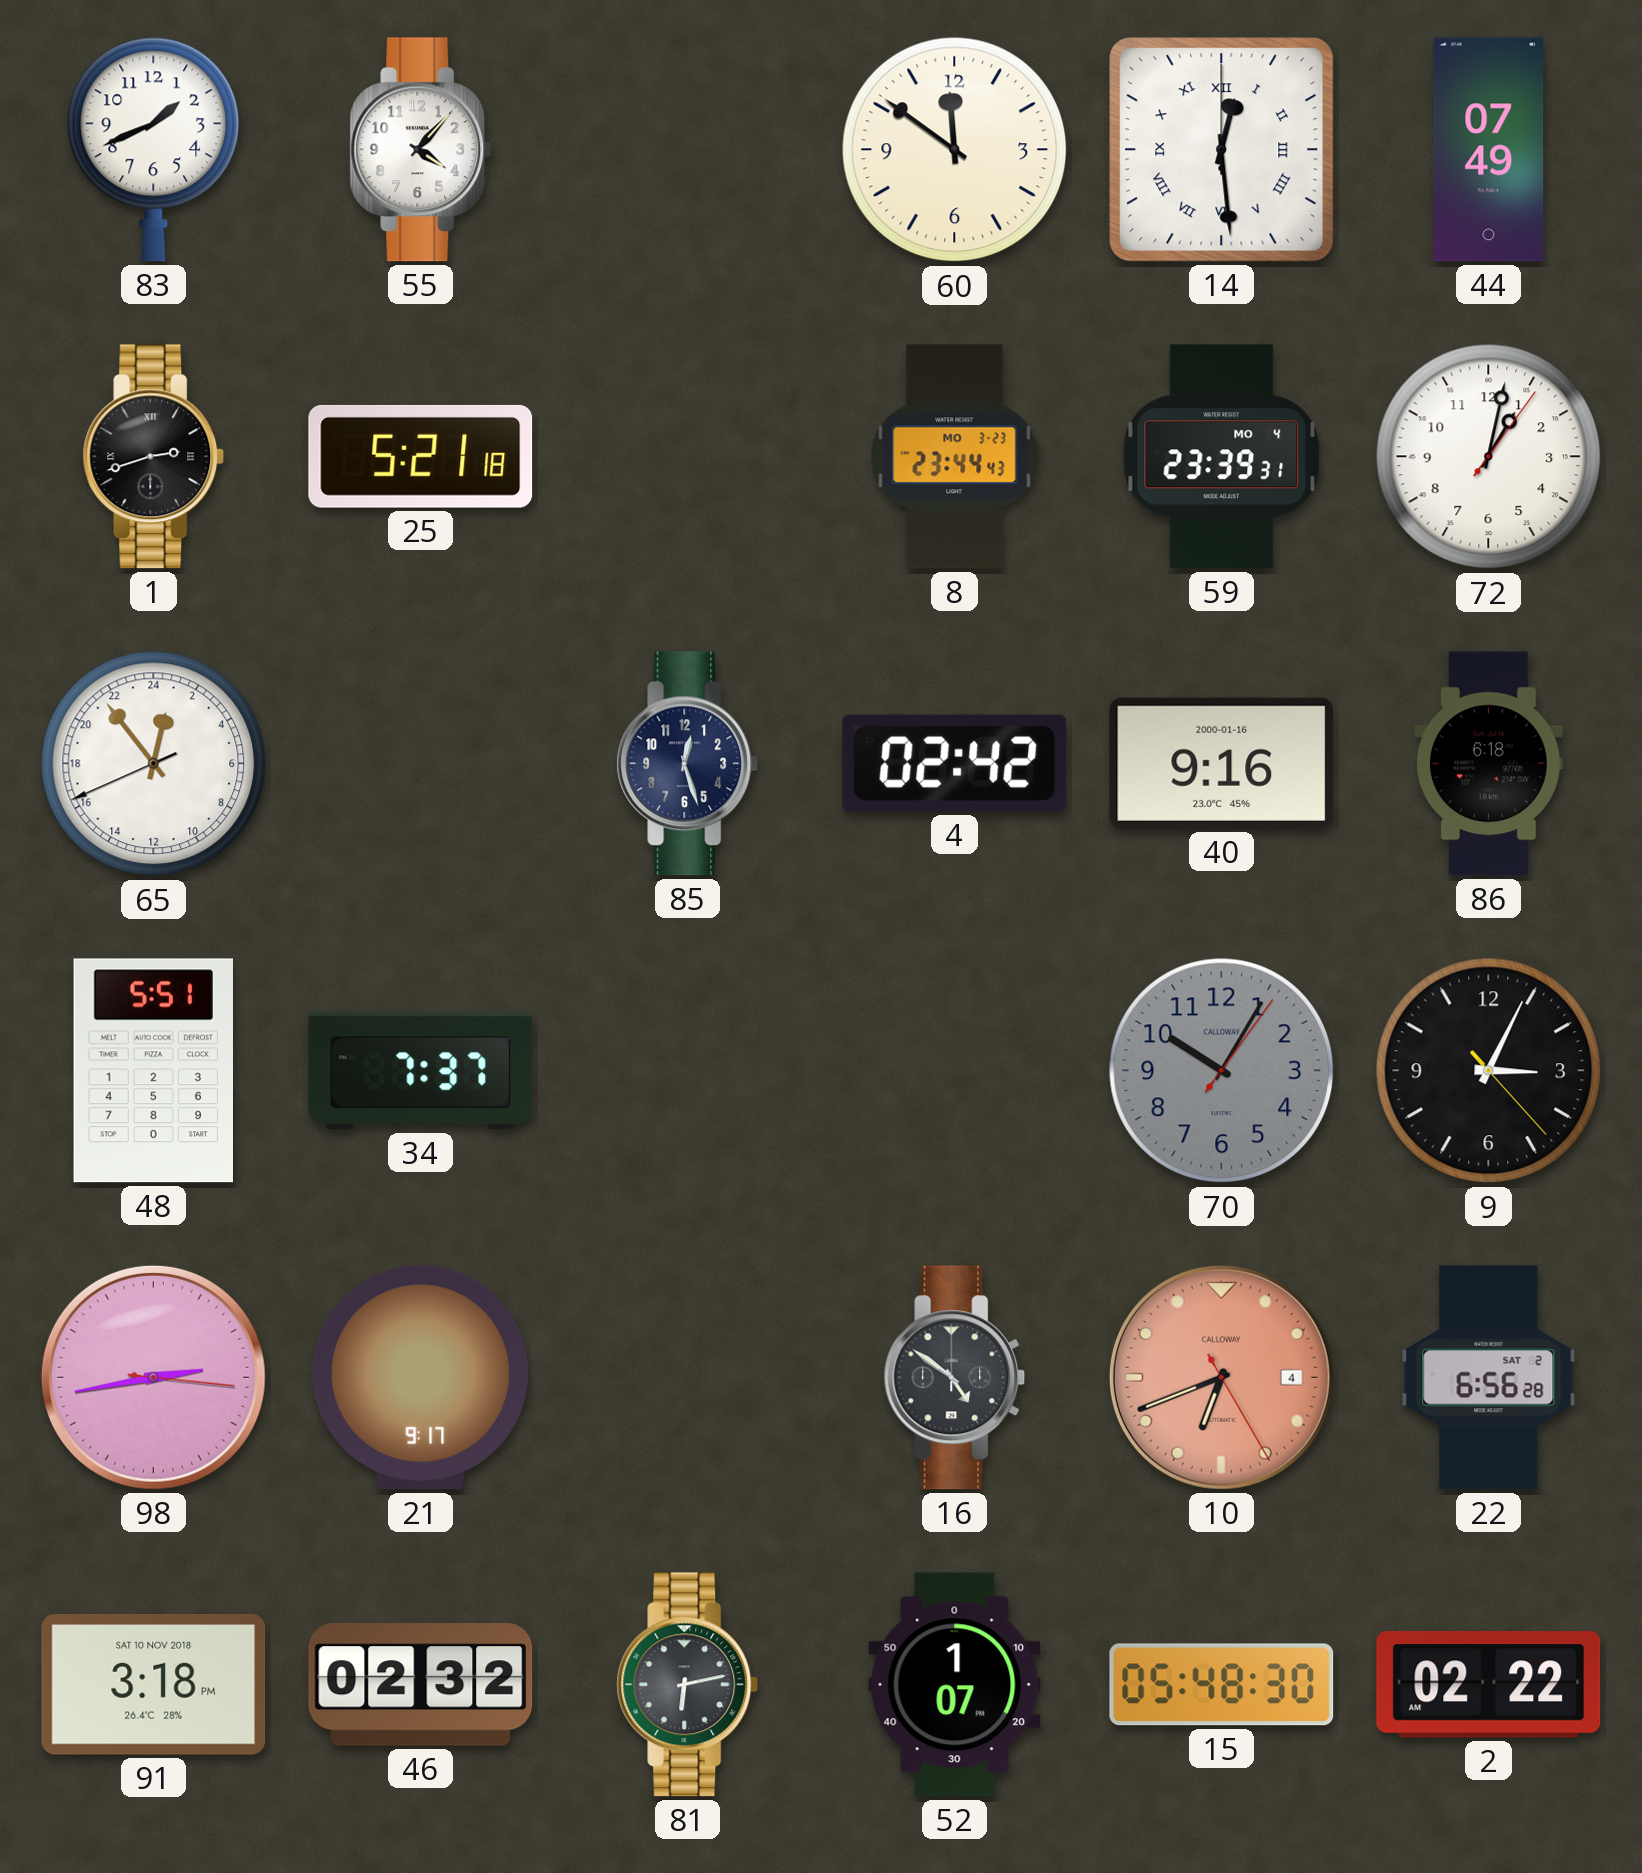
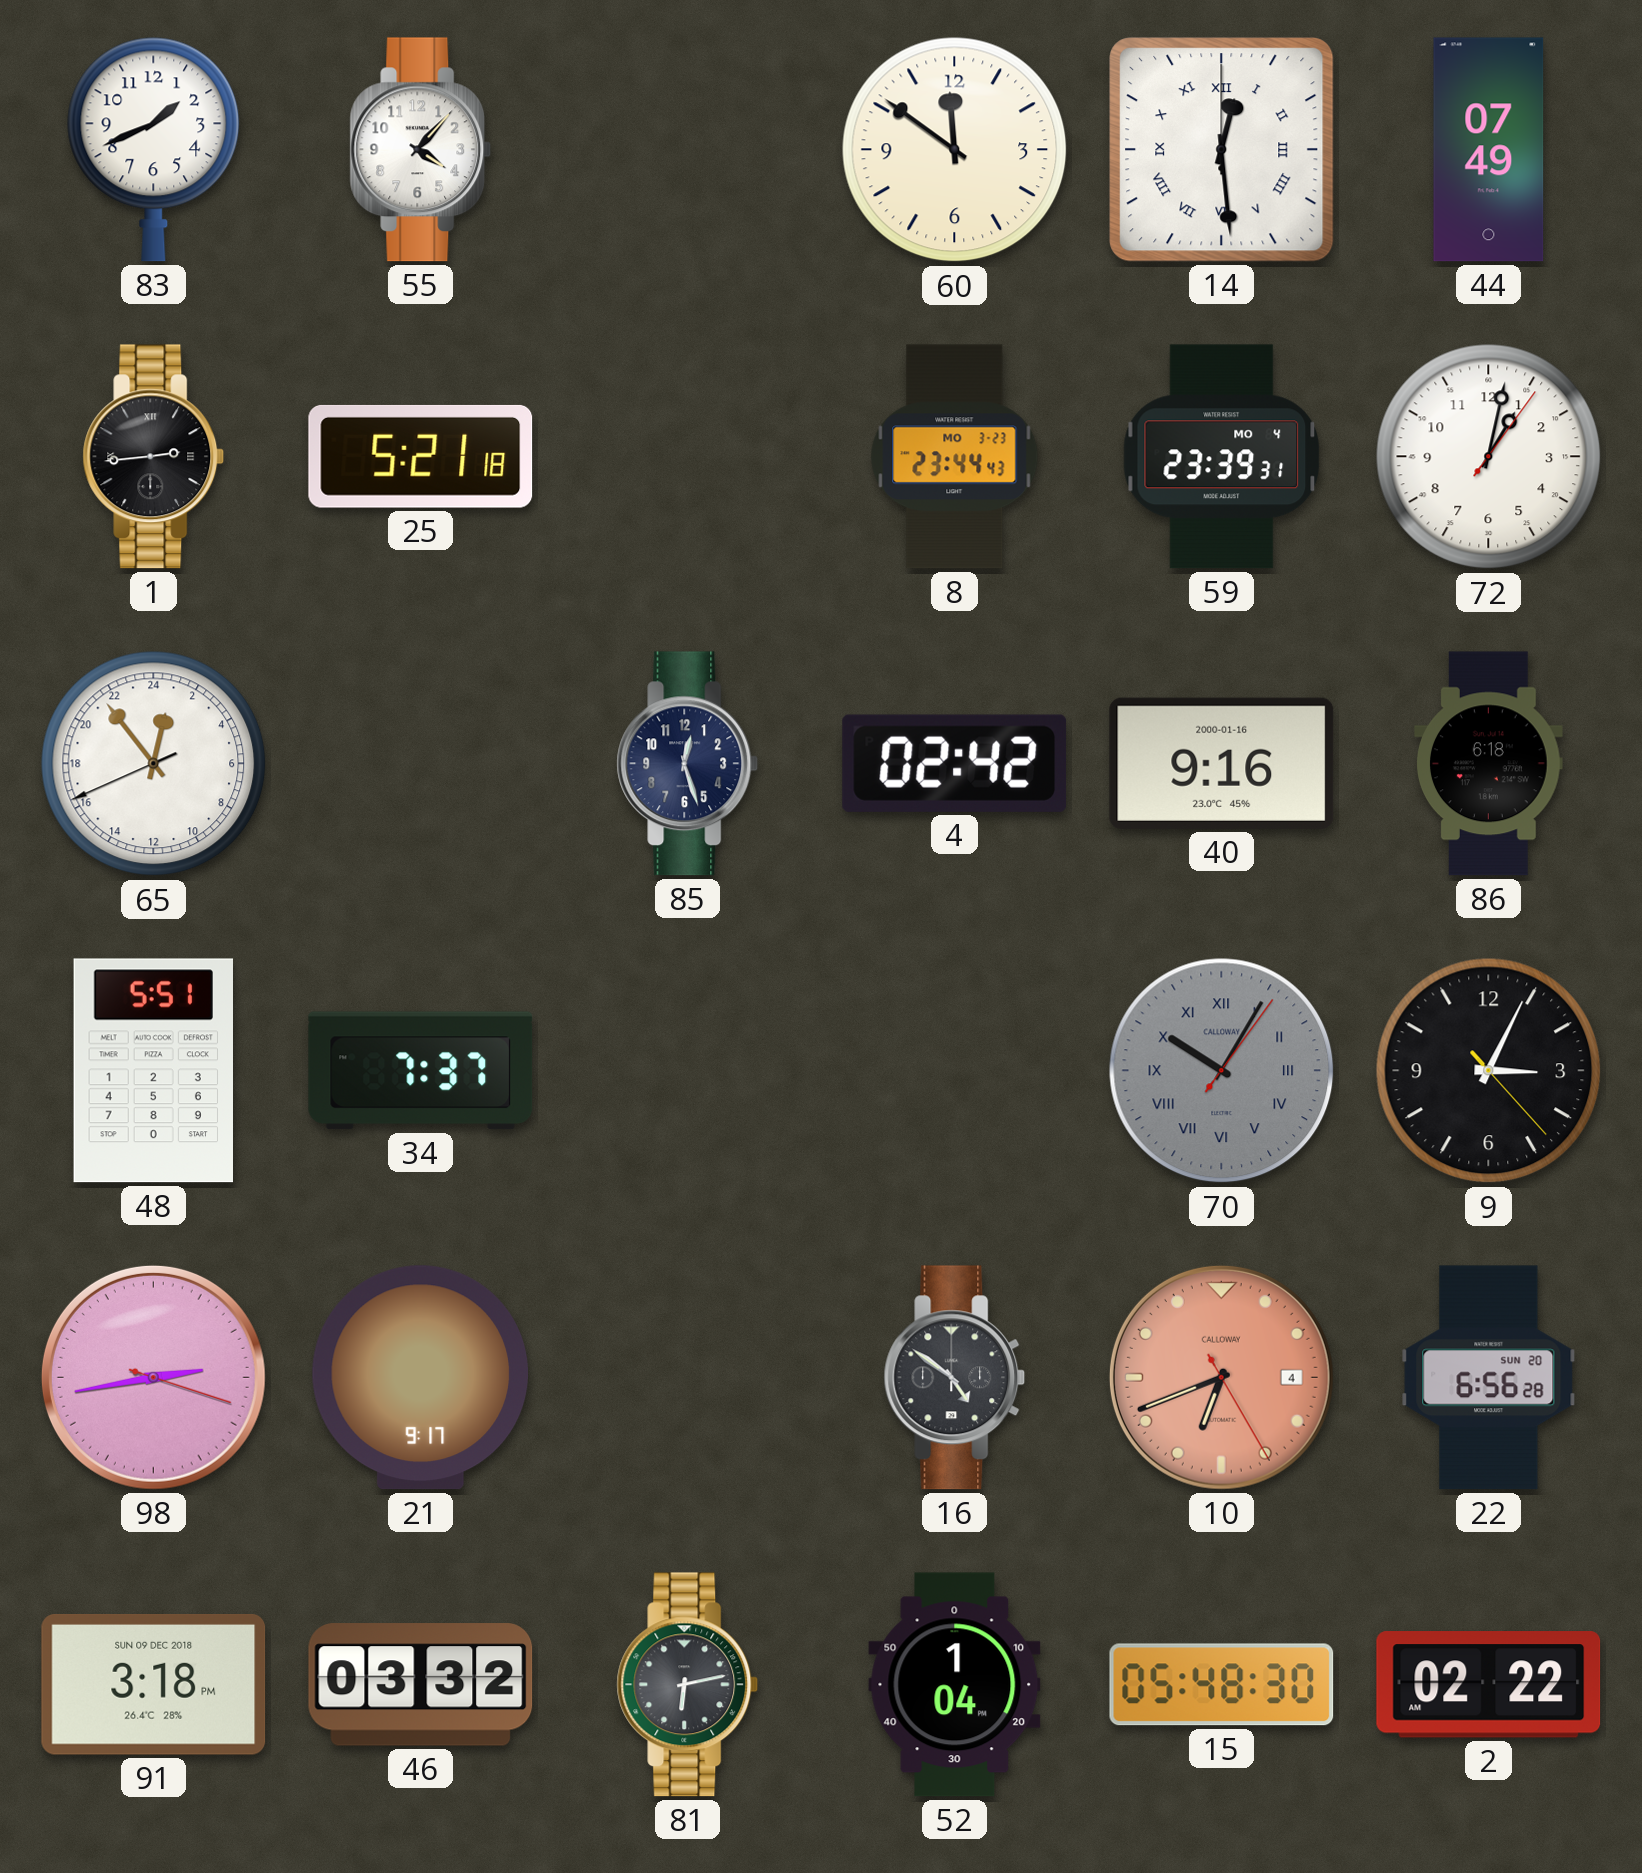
1: 2:42 -> 2:44
70 numerals: Arabic -> Roman
98: 2:43:16 -> 2:43:18
22 date: SAT 2 -> SUN 20
91 date: SAT 10 NOV 2018 -> SUN 09 DEC 2018
46: 02:32 -> 03:32
52: 1:07 -> 1:04
